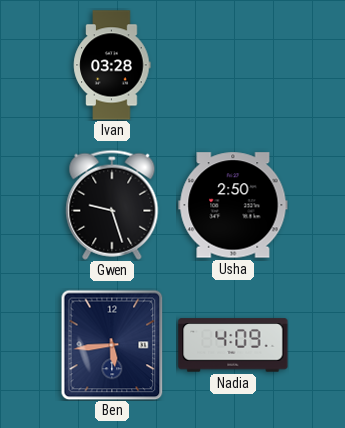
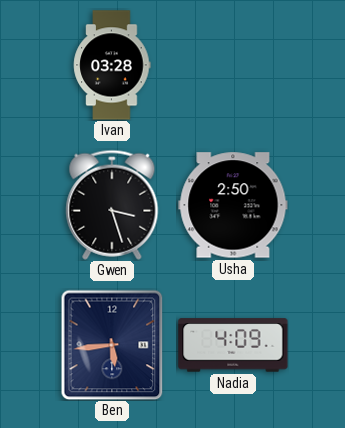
Gwen: 9:27 -> 3:27
